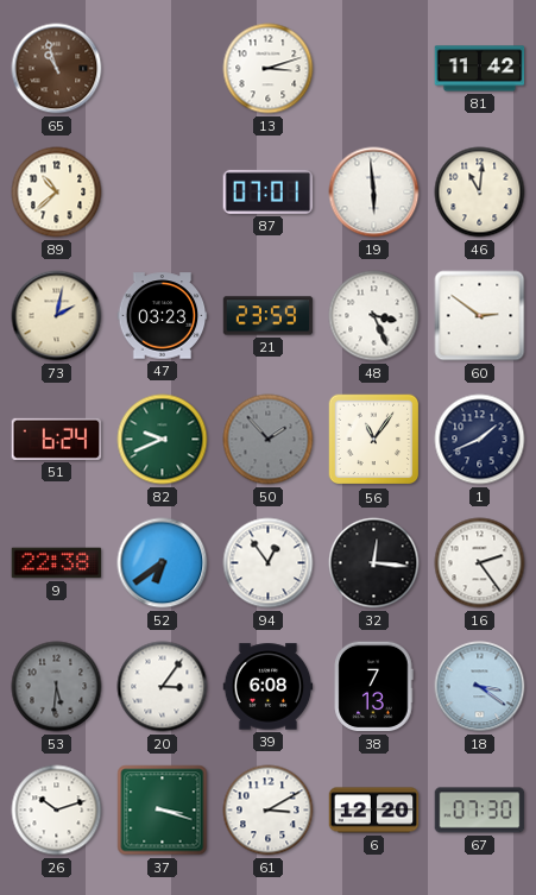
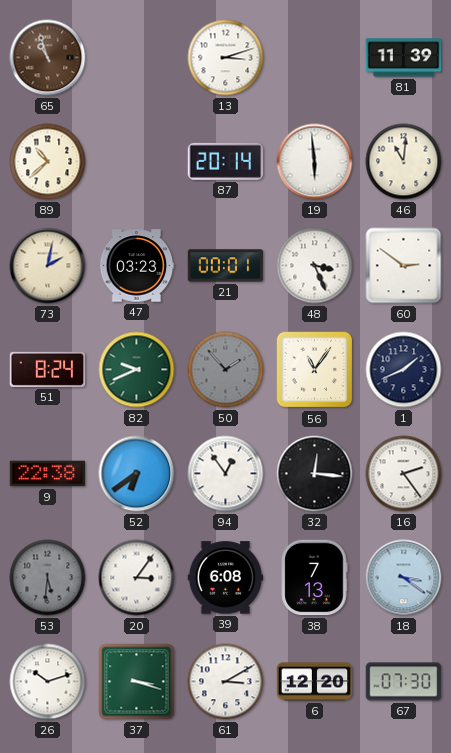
81: 11:42 -> 11:39
87: 07:01 -> 20:14
21: 23:59 -> 00:01
51: 6:24 -> 8:24
